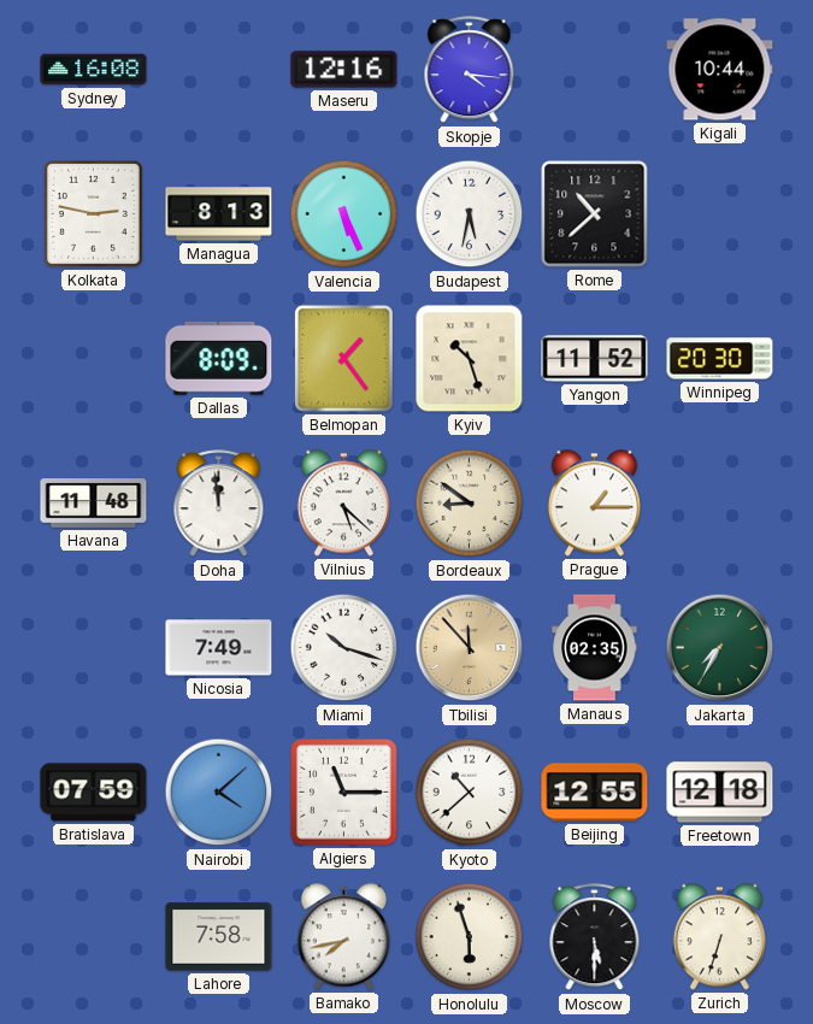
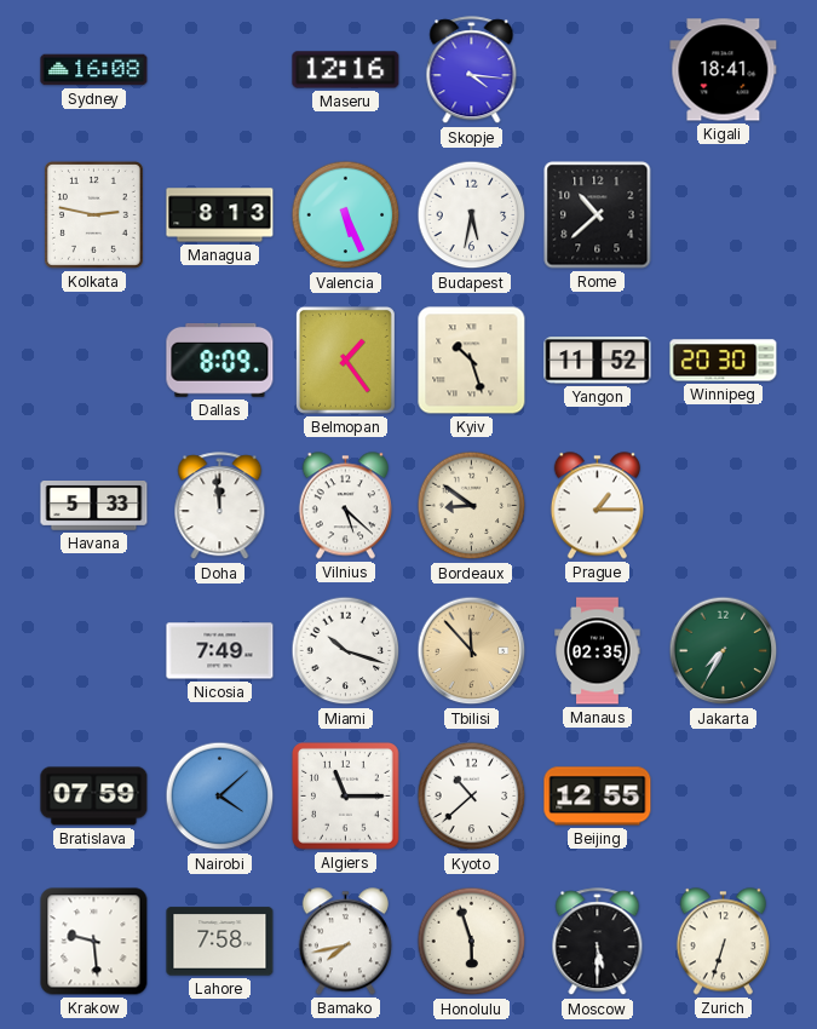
Kigali: 10:44 -> 18:41
Havana: 11:48 -> 5:33
Freetown: 12:18 -> none
Krakow: none -> 9:29
